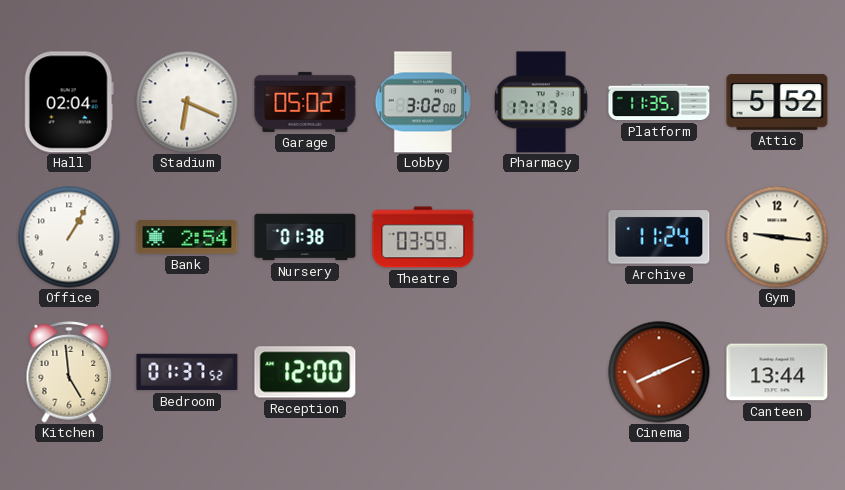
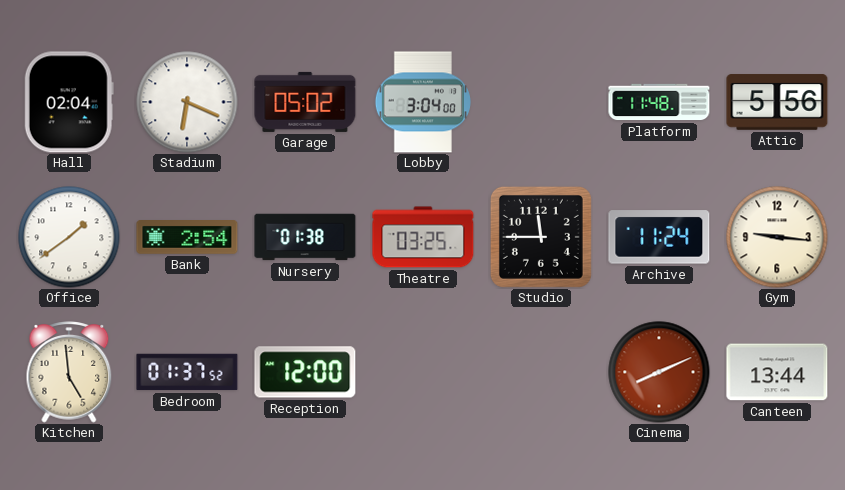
Lobby: 3:02 -> 3:04
Pharmacy: 17:17 -> none
Platform: 11:35 -> 11:48
Attic: 5:52 -> 5:56
Office: 1:05 -> 1:39
Theatre: 03:59 -> 03:25
Studio: none -> 11:45
